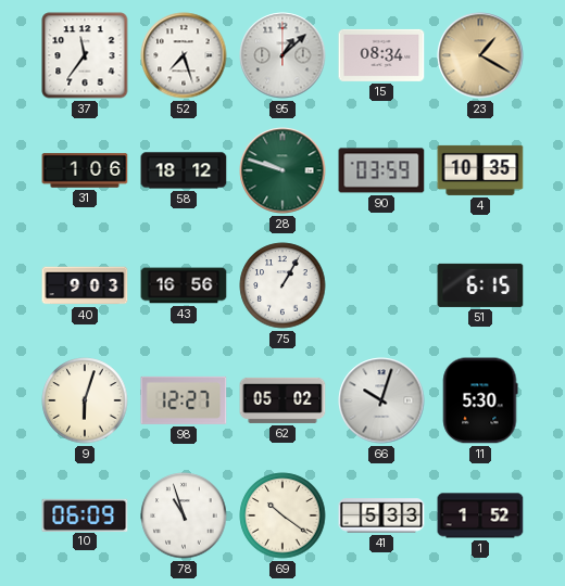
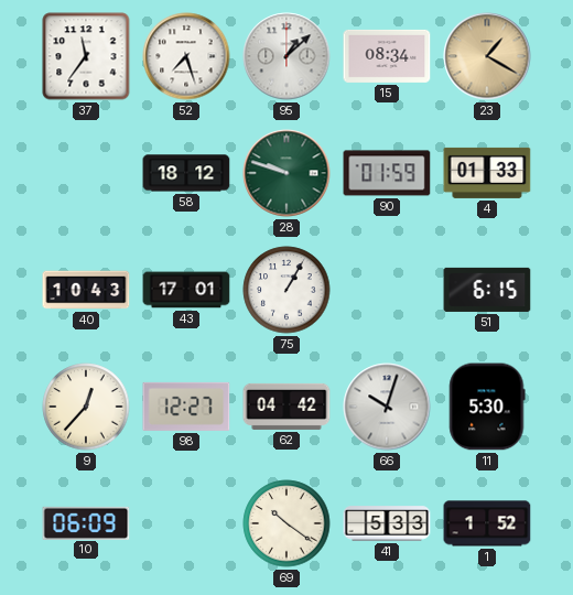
31: 1:06 -> none
90: 03:59 -> 01:59
4: 10:35 -> 01:33
40: 9:03 -> 10:43
43: 16:56 -> 17:01
9: 6:03 -> 12:37
62: 05:02 -> 04:42
78: 10:57 -> none
